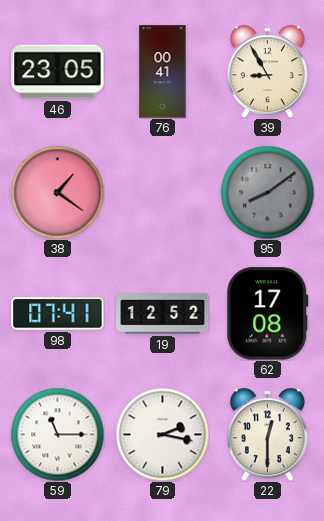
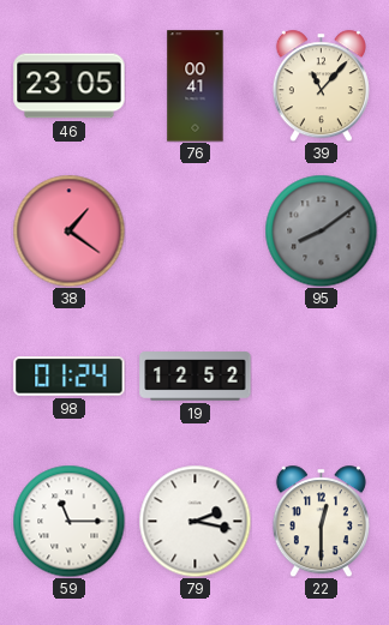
39: 8:55 -> 11:07
98: 07:41 -> 01:24
62: 17:08 -> none
